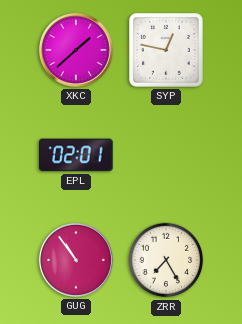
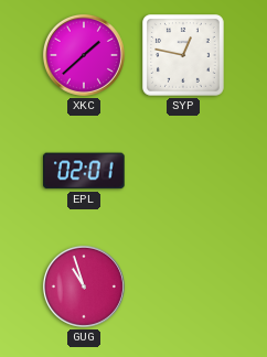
GUG: 10:54 -> 10:57
ZRR: 7:25 -> none
